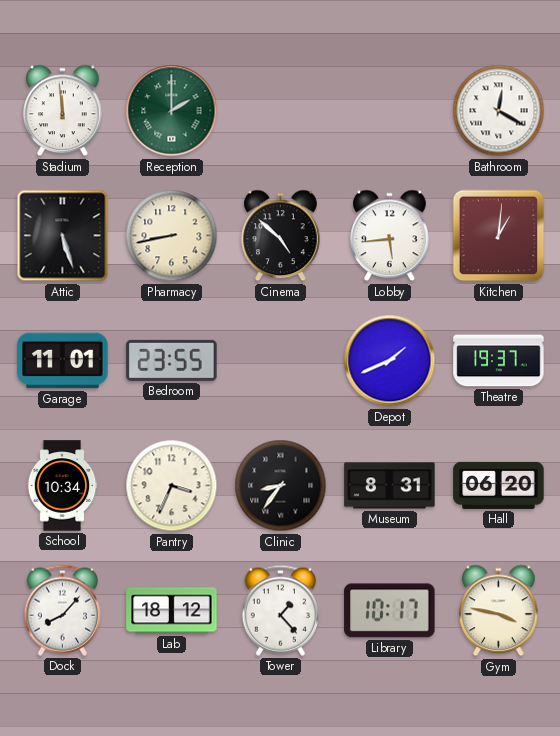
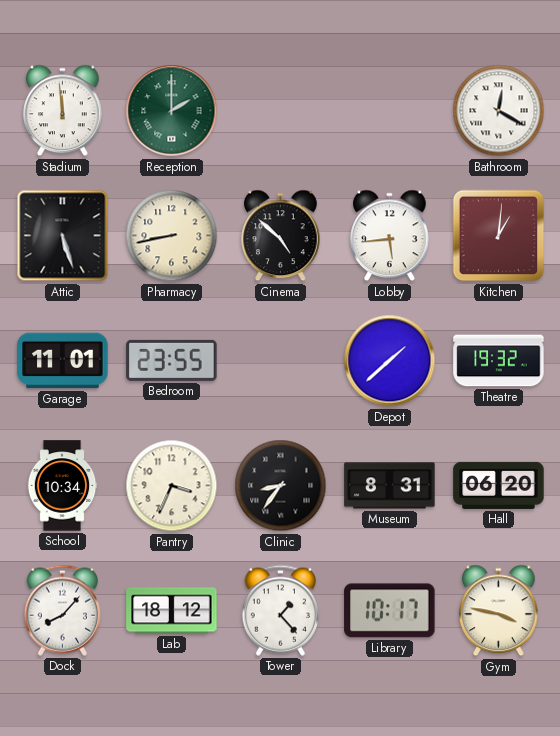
Depot: 1:41 -> 1:38
Theatre: 19:37 -> 19:32
